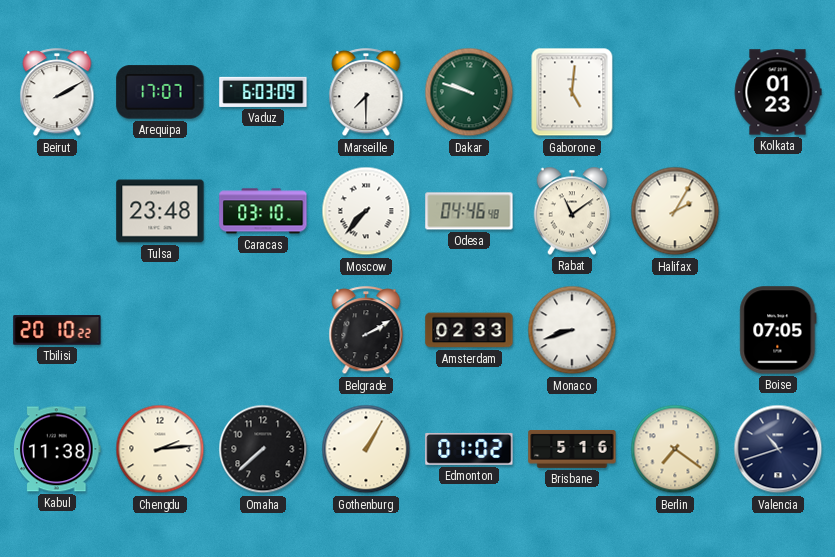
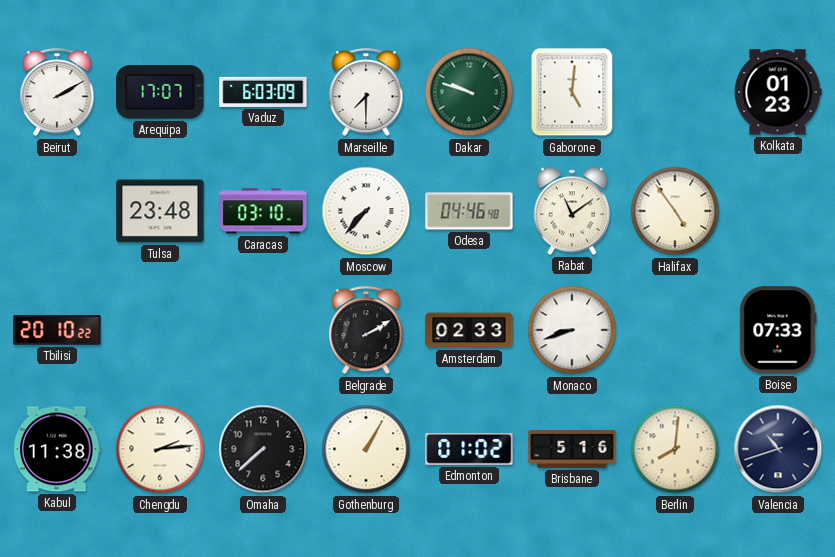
Halifax: 2:05 -> 4:54
Boise: 07:05 -> 07:33
Berlin: 7:21 -> 8:01
